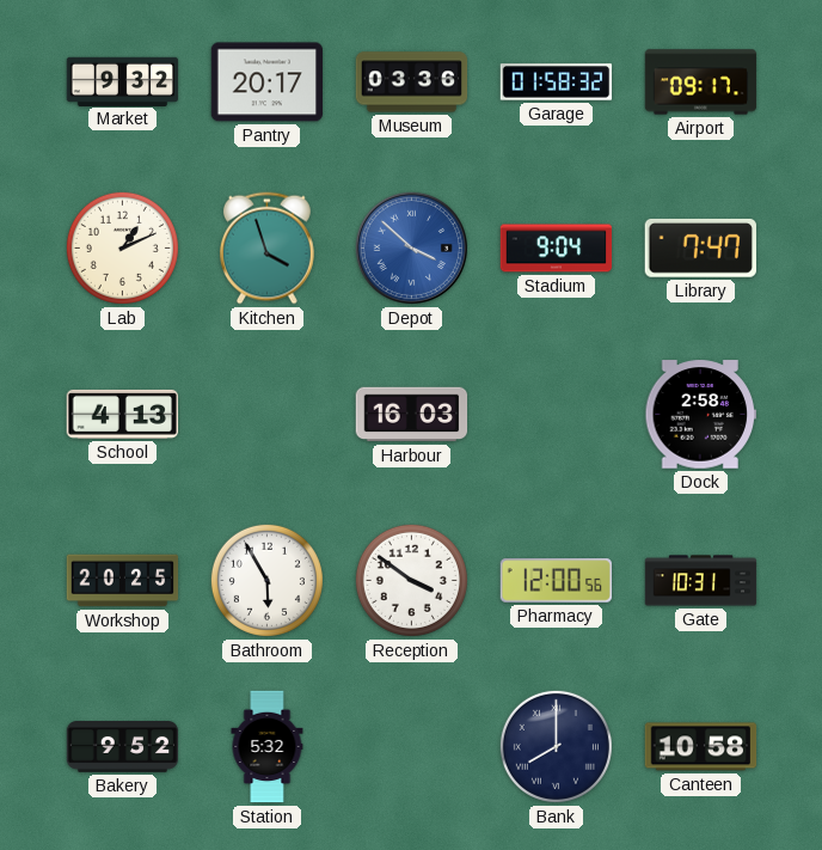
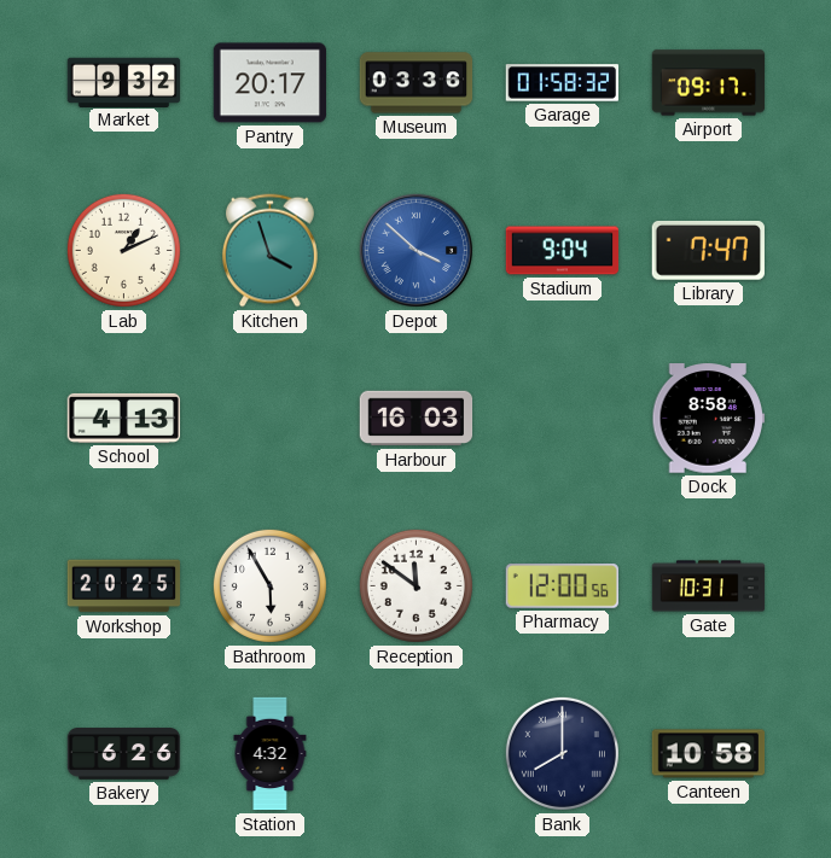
Dock: 2:58 -> 8:58
Reception: 3:51 -> 11:51
Bakery: 9:52 -> 6:26
Station: 5:32 -> 4:32
